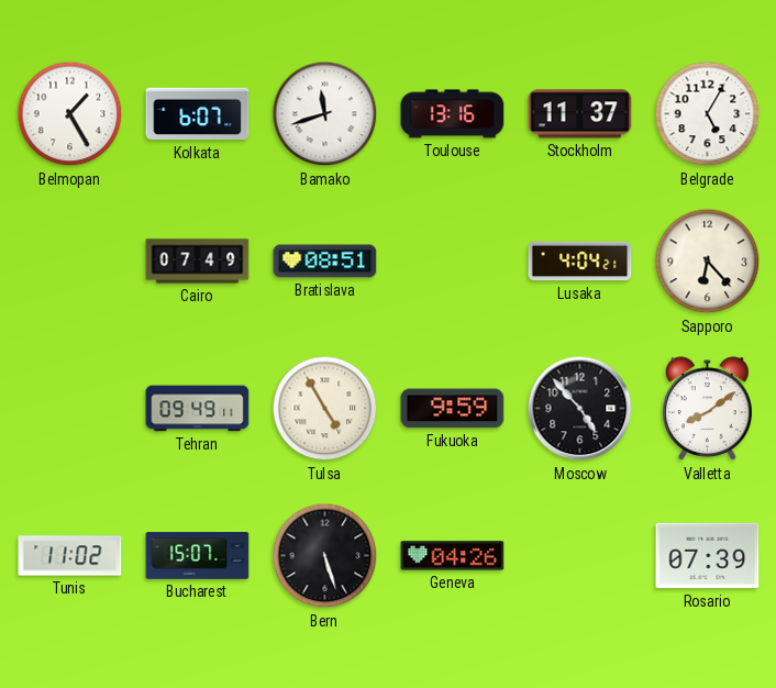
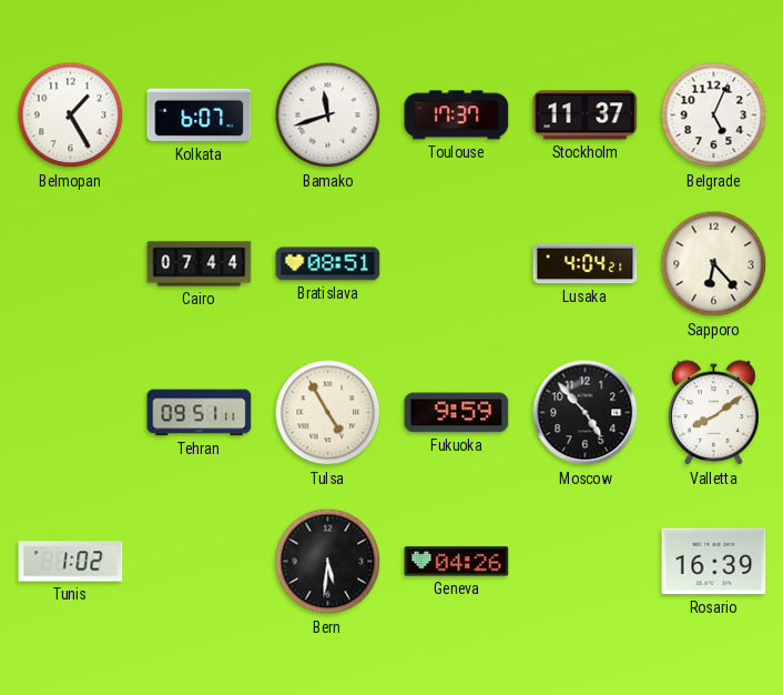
Toulouse: 13:16 -> 17:37
Belgrade: 5:05 -> 5:04
Cairo: 07:49 -> 07:44
Tehran: 09:49 -> 09:51
Tunis: 11:02 -> 1:02
Bucharest: 15:07 -> none
Bern: 5:27 -> 5:31
Rosario: 07:39 -> 16:39
